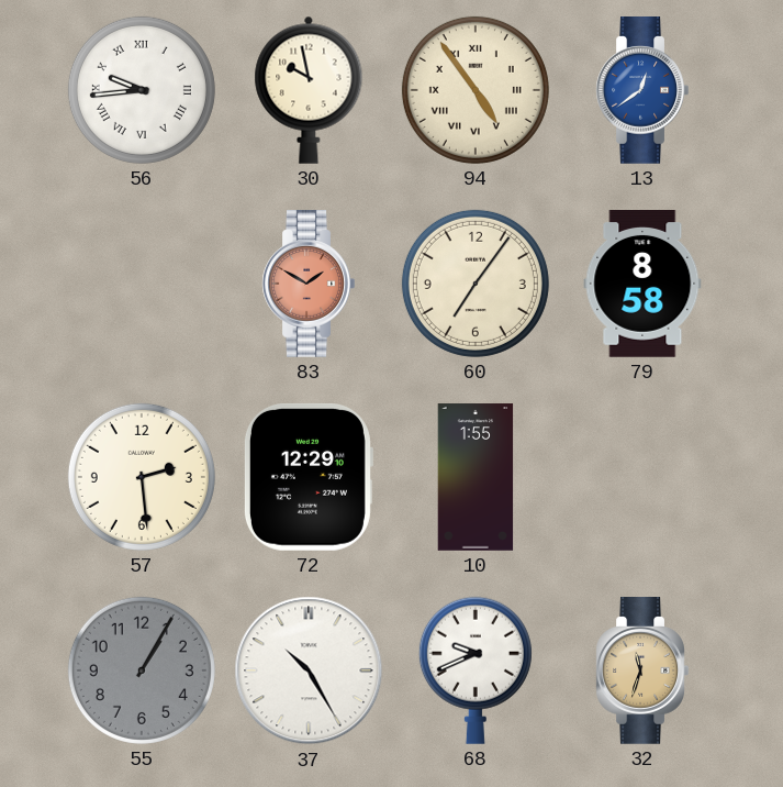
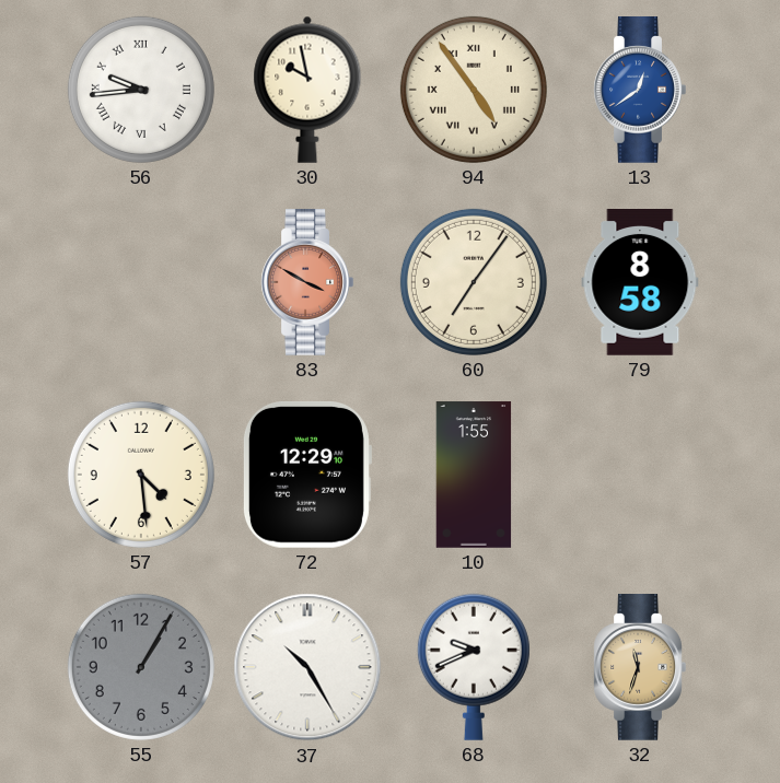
83: 1:50 -> 3:50
57: 2:29 -> 4:29
